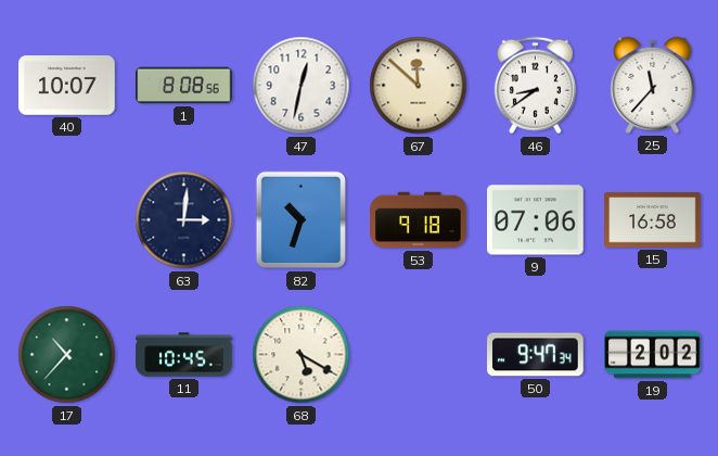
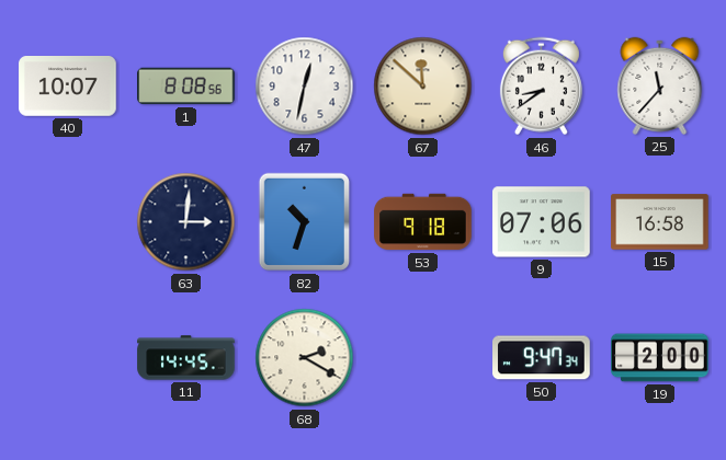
17: 10:37 -> none
11: 10:45 -> 14:45
68: 5:20 -> 2:20
19: 2:02 -> 2:00
